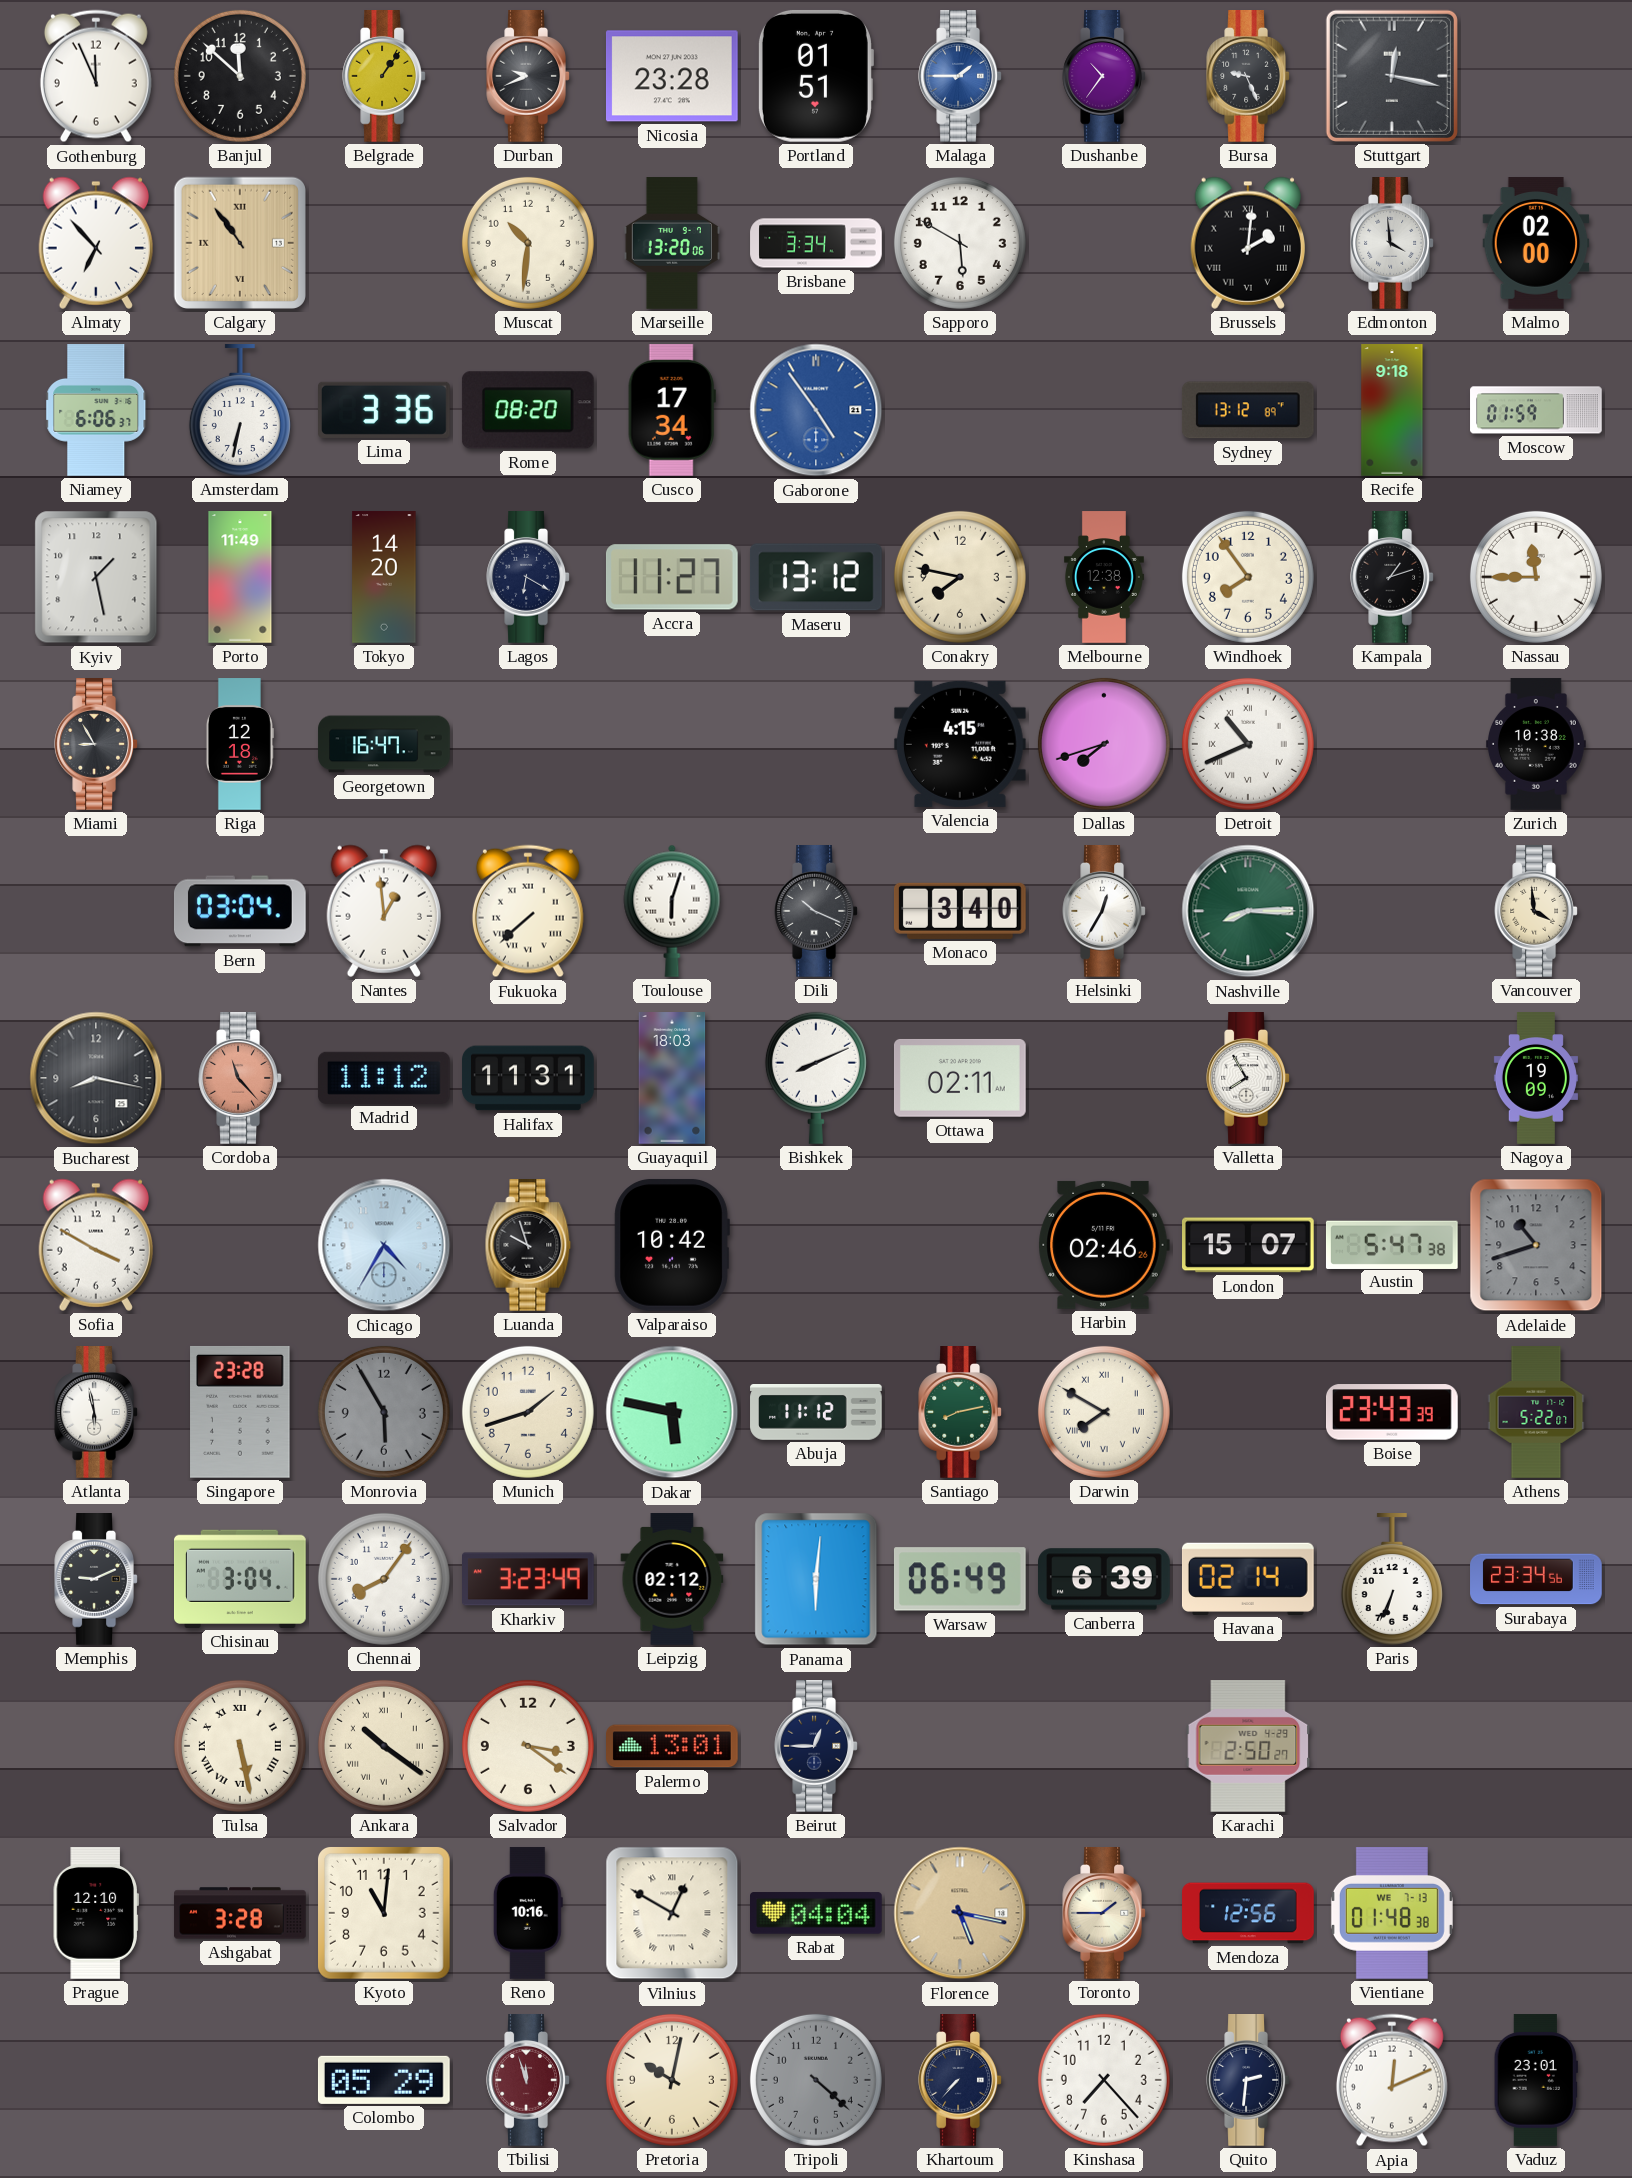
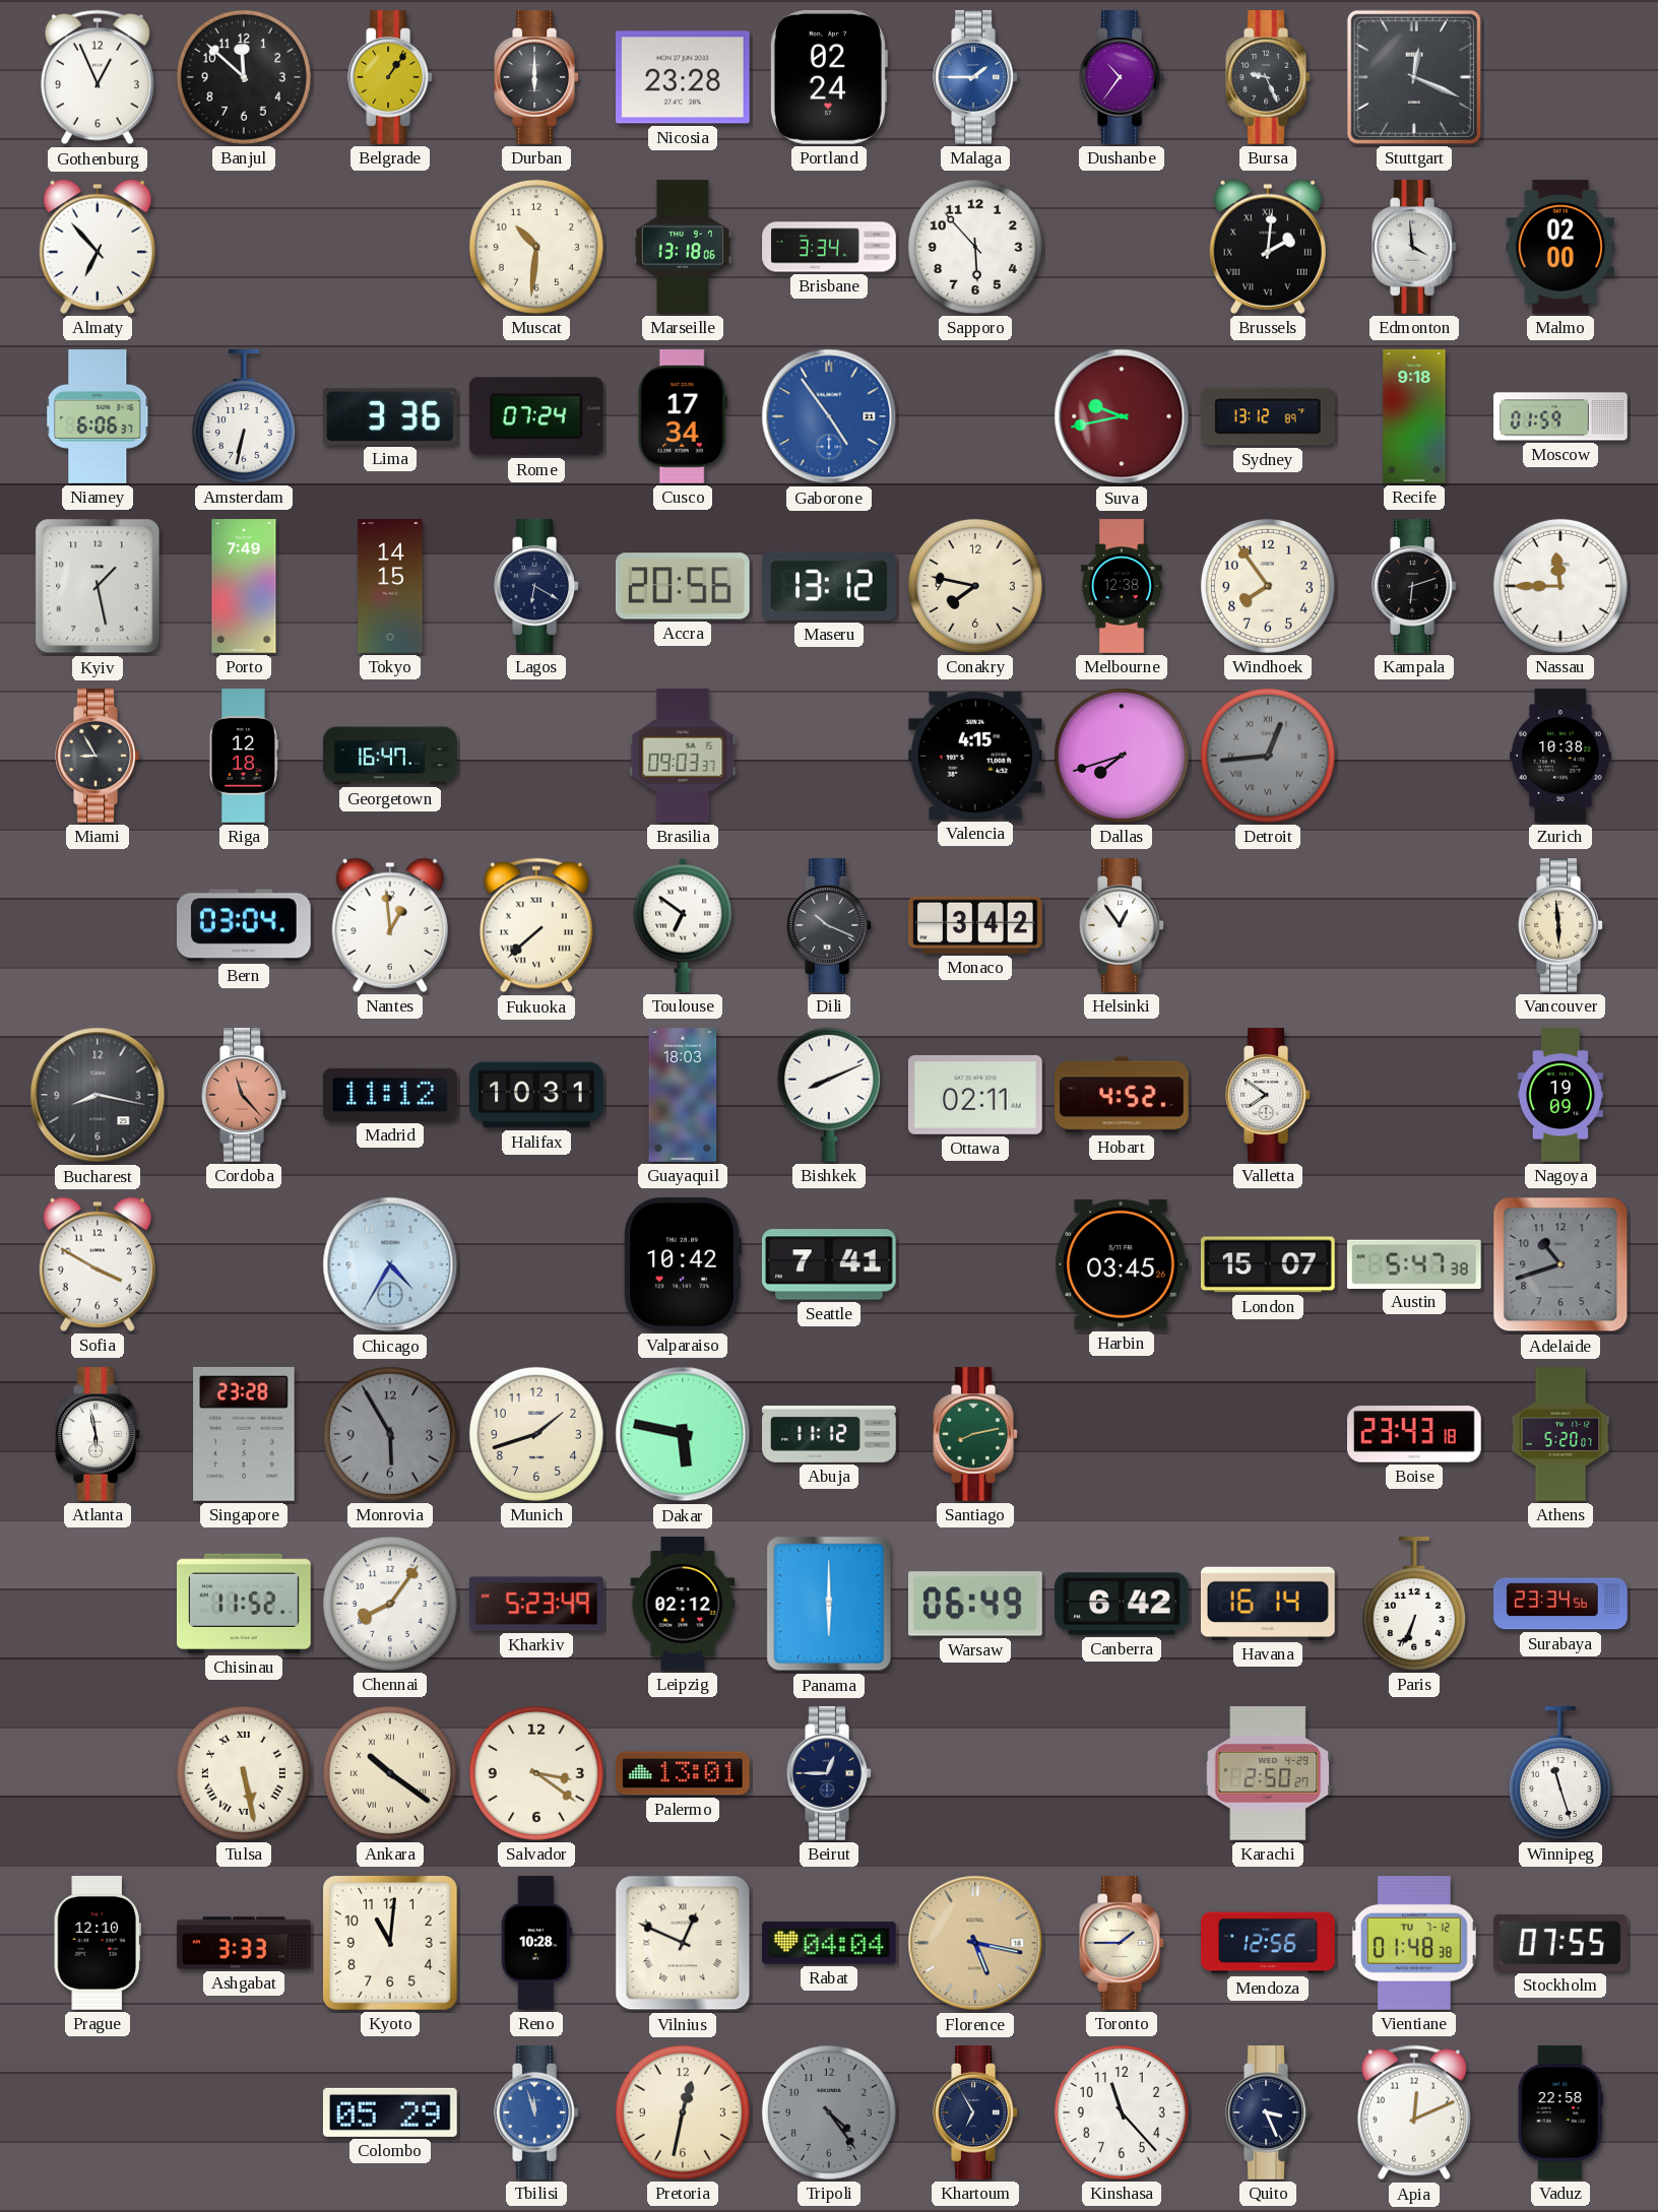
Gothenburg: 11:56 -> 12:56
Durban: 9:41 -> 6:00
Portland: 01:51 -> 02:24
Stuttgart: 12:17 -> 12:19
Calgary: 10:54 -> none
Marseille: 13:20 -> 13:18
Sapporo: 5:50 -> 5:53
Rome: 08:20 -> 07:24
Suva: none -> 9:43
Porto: 11:49 -> 7:49
Tokyo: 14:20 -> 14:15
Accra: 11:27 -> 20:56
Kampala: 1:12 -> 6:12
Brasilia: none -> 09:03
Detroit: 10:41 -> 12:44
Detroit dial: white -> grey
Toulouse: 6:03 -> 6:51
Monaco: 3:40 -> 3:42
Helsinki: 12:35 -> 12:54
Nashville: 8:15 -> none
Vancouver: 3:59 -> 5:59
Halifax: 11:31 -> 10:31
Hobart: none -> 4:52
Valletta: 7:55 -> 7:51
Luanda: 9:57 -> none
Seattle: none -> 7:41
Harbin: 02:46 -> 03:45
Darwin: 7:50 -> none
Boise: 23:43:39 -> 23:43:18
Athens: 5:22 -> 5:20
Memphis: 9:11 -> none
Chisinau: 3:04 -> 11:52
Kharkiv: 3:23 -> 5:23
Panama: 6:01 -> 6:00
Canberra: 6:39 -> 6:42
Havana: 02:14 -> 16:14
Winnipeg: none -> 11:27
Ashgabat: 3:28 -> 3:33
Reno: 10:16 -> 10:28
Vilnius: 12:50 -> 12:49
Vientiane date: WE 7-13 -> TU 7-12
Stockholm: none -> 07:55
Tbilisi dial: burgundy -> blue
Pretoria: 10:02 -> 12:32
Tripoli: 4:22 -> 4:24
Khartoum: 7:37 -> 6:55
Kinshasa: 7:23 -> 11:23
Quito: 2:31 -> 3:26
Vaduz: 23:01 -> 22:58
